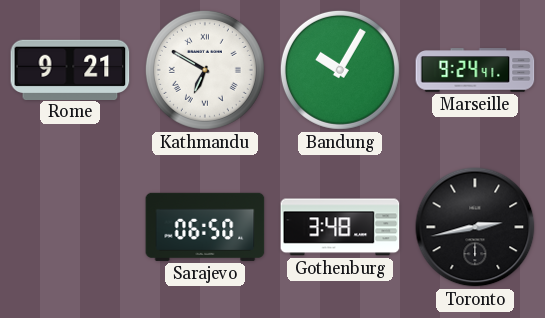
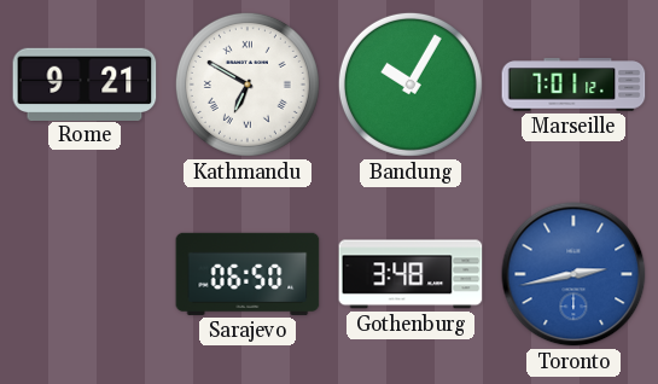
Marseille: 9:24 -> 7:01
Toronto dial: black -> blue
